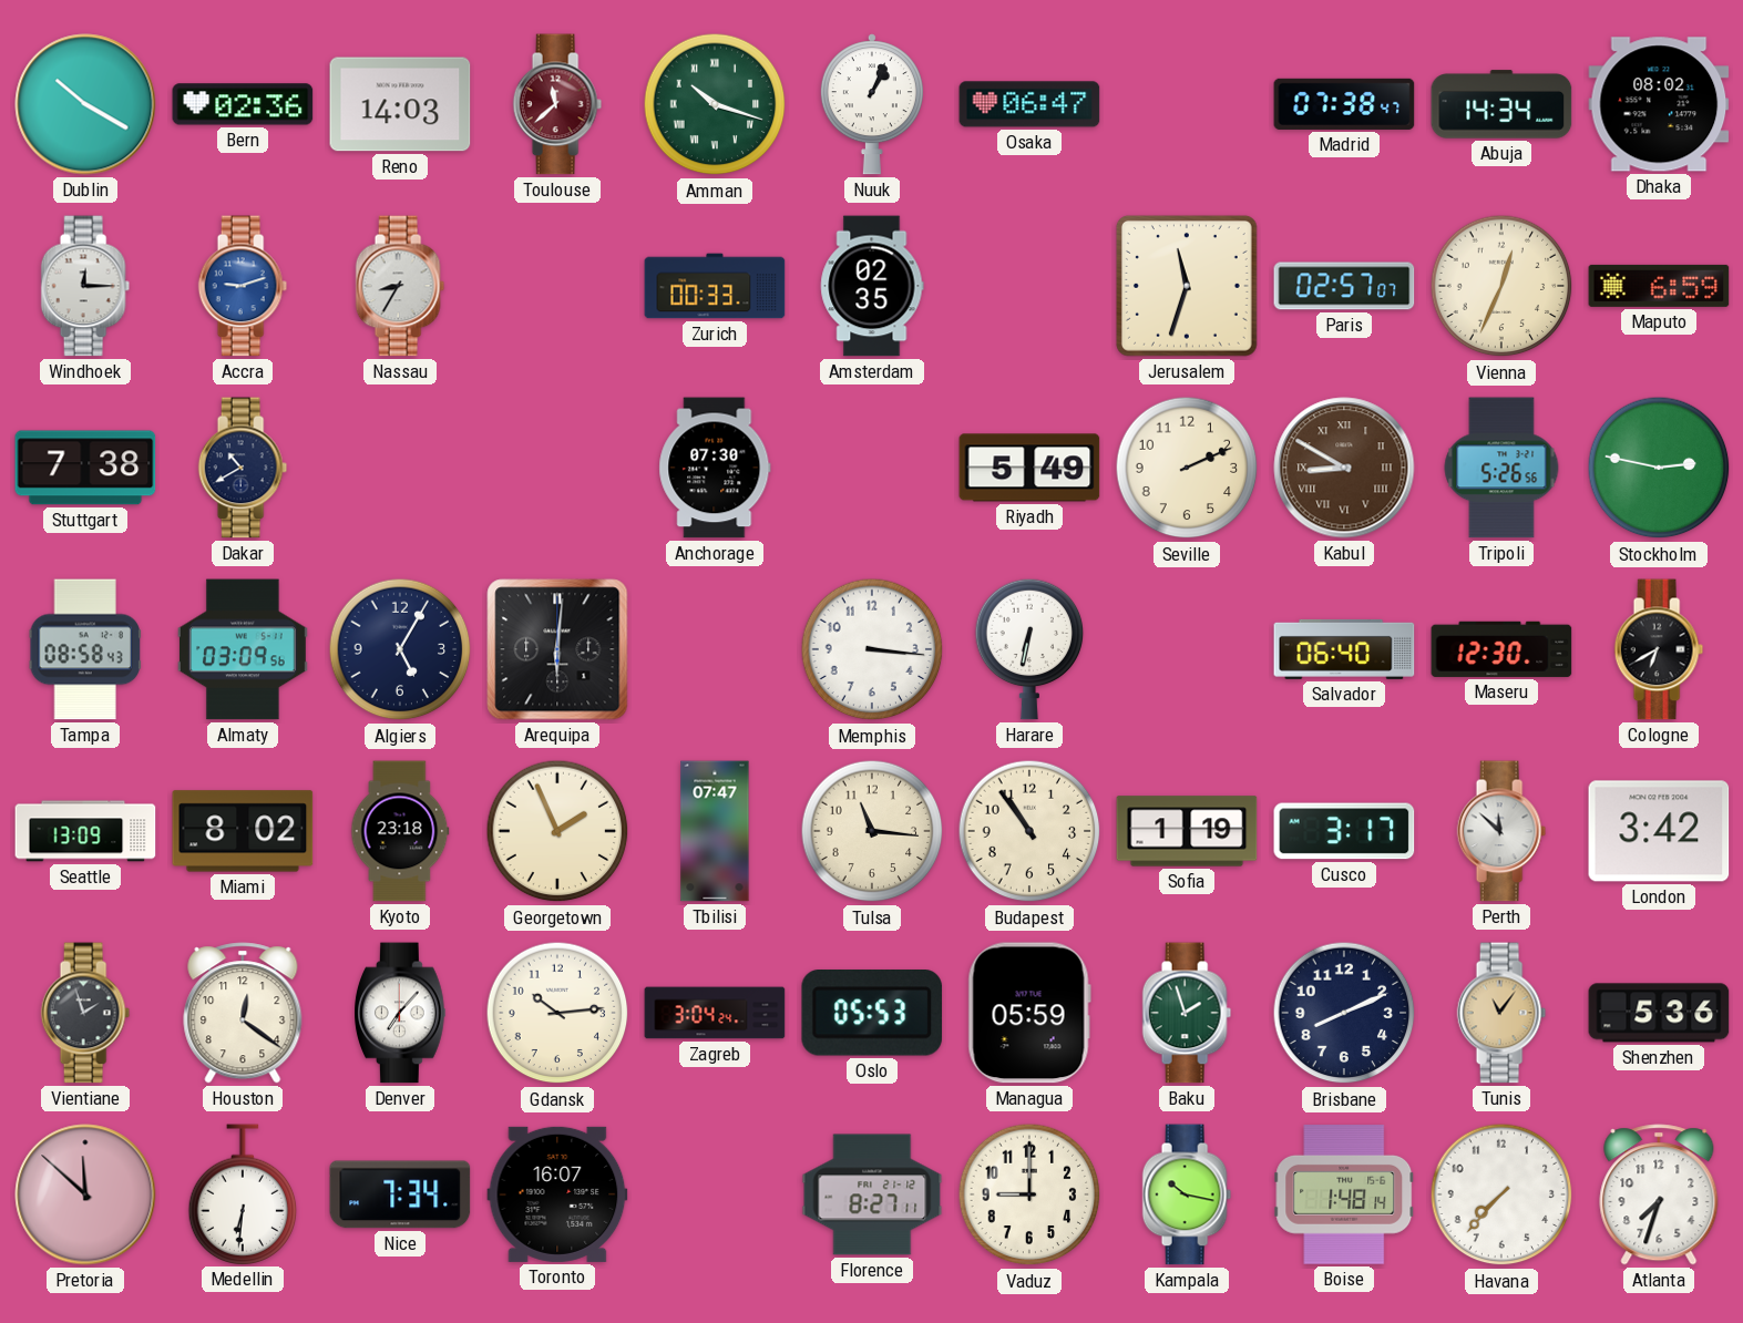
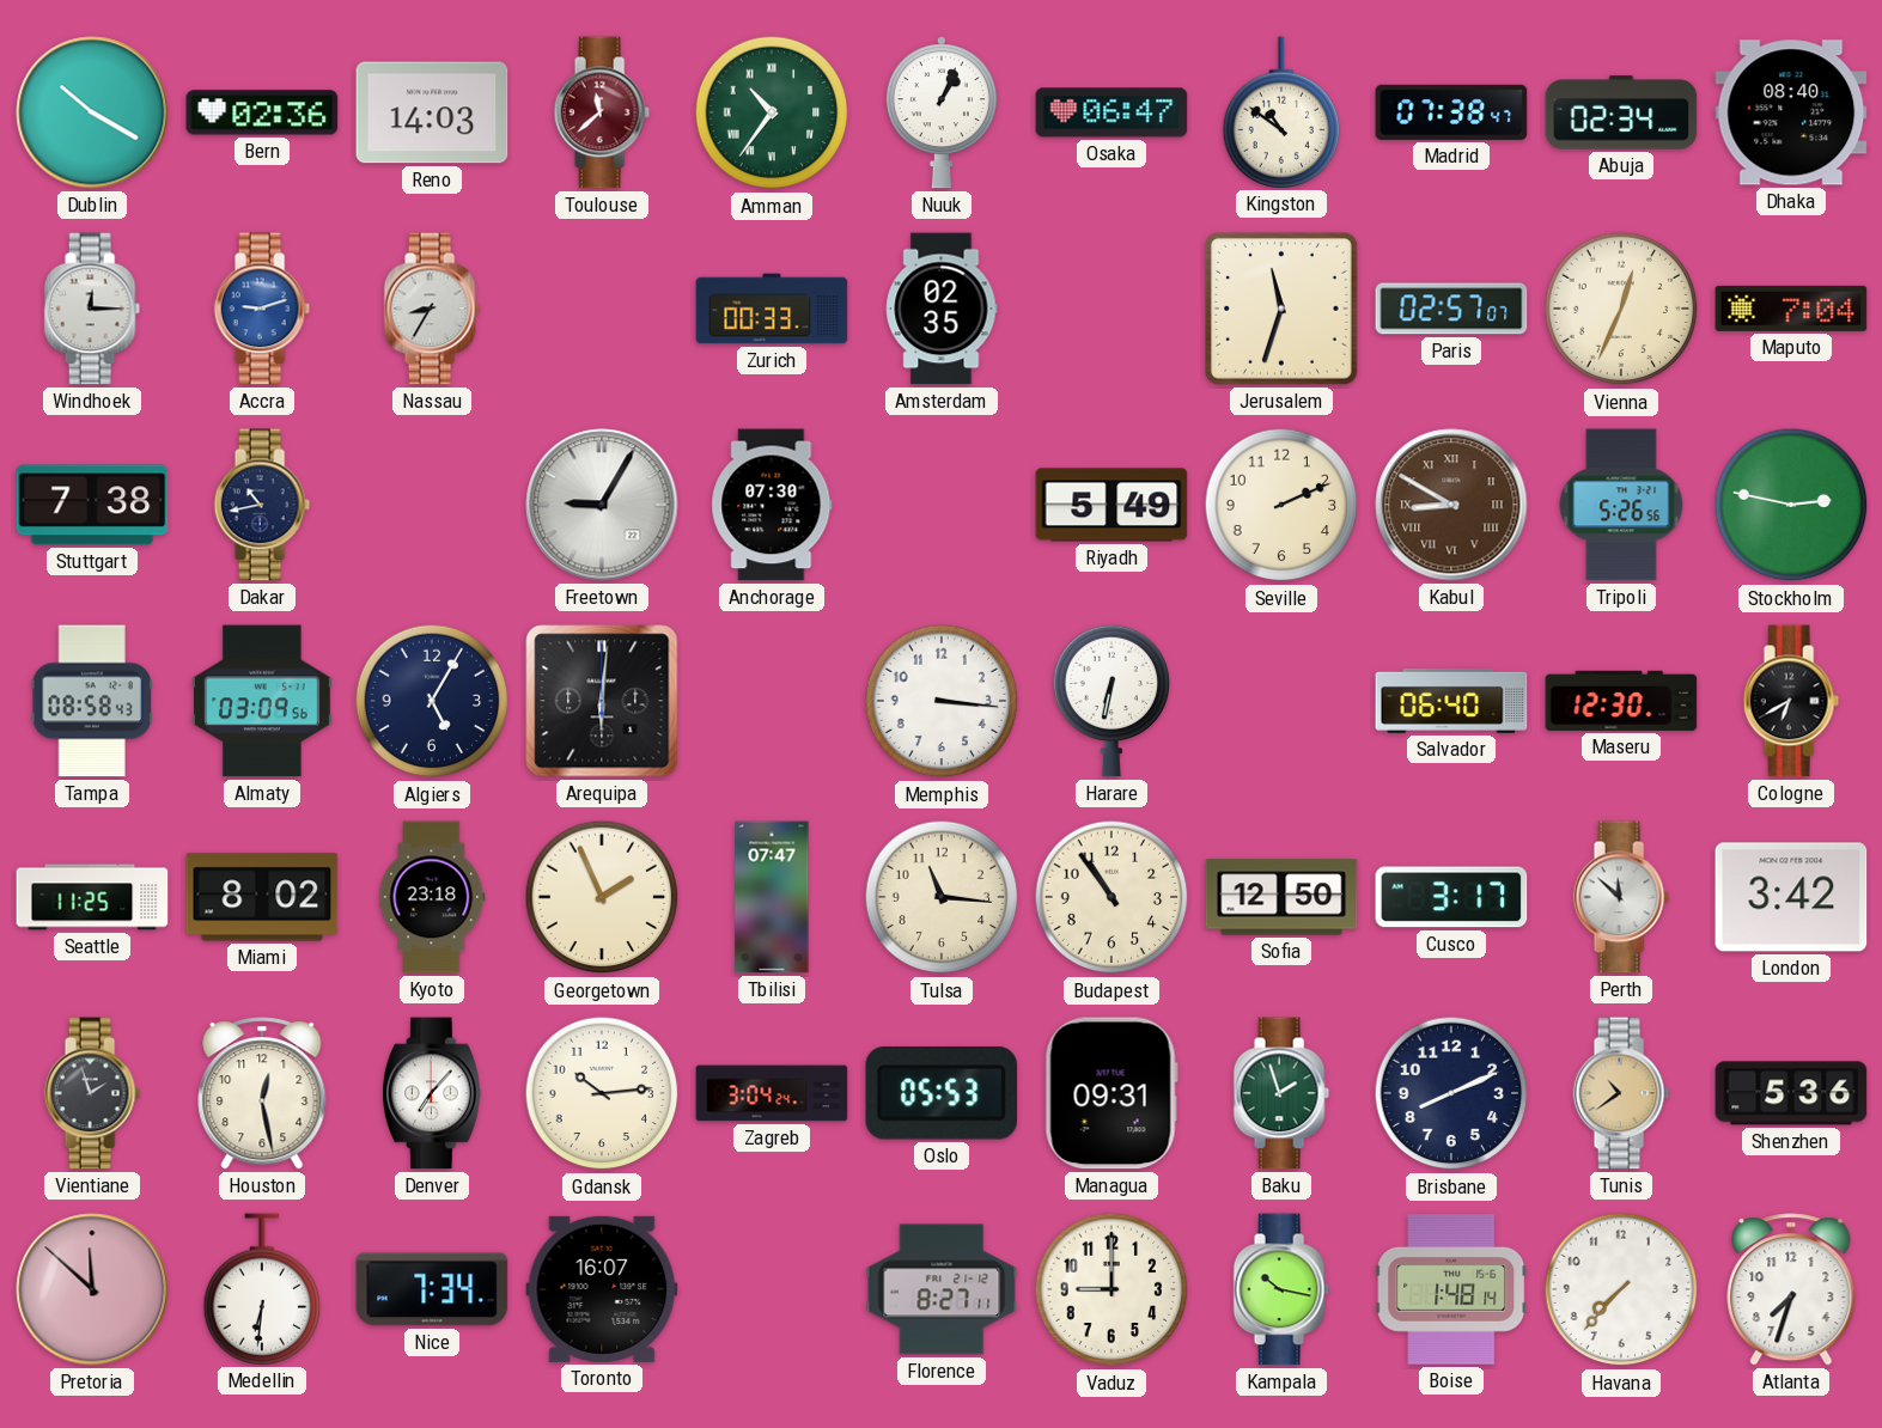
Amman: 10:18 -> 10:36
Kingston: none -> 10:51
Abuja: 14:34 -> 02:34
Dhaka: 08:02 -> 08:40
Maputo: 6:59 -> 7:04
Dakar: 10:40 -> 10:43
Freetown: none -> 9:05
Seattle: 13:09 -> 11:25
Sofia: 1:19 -> 12:50
Houston: 12:21 -> 12:28
Managua: 05:59 -> 09:31
Tunis: 11:06 -> 10:39
